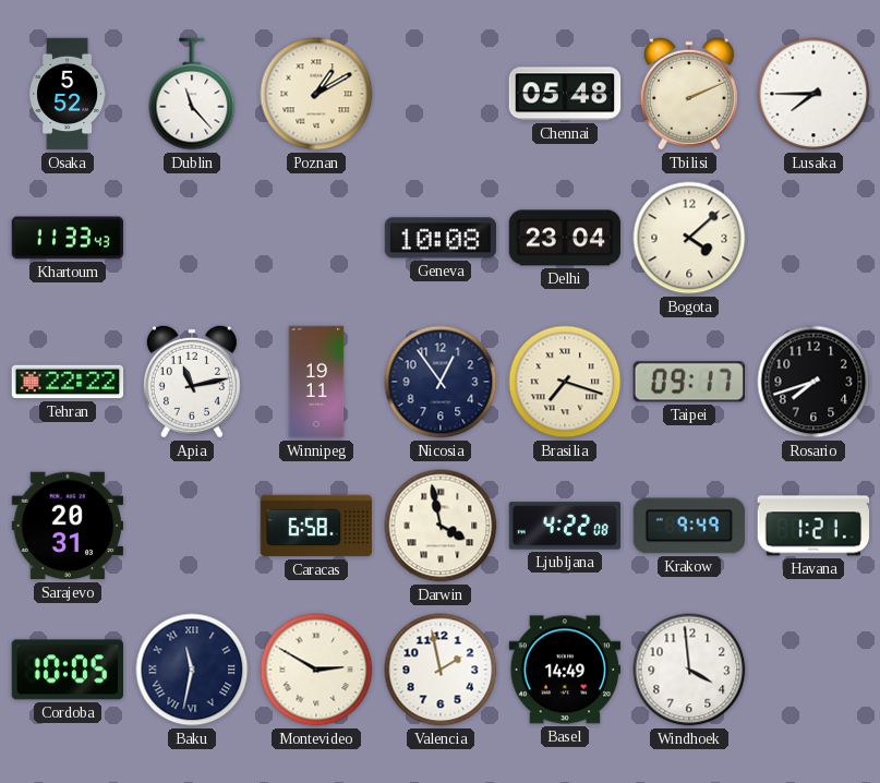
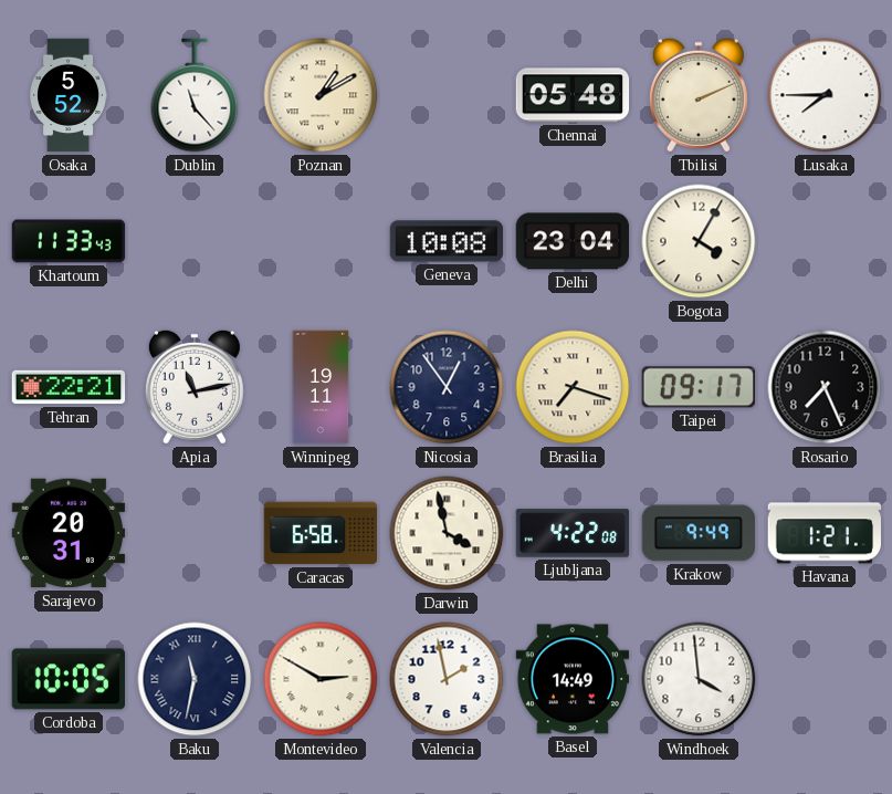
Bogota: 4:08 -> 4:05
Tehran: 22:22 -> 22:21
Rosario: 7:42 -> 7:26
